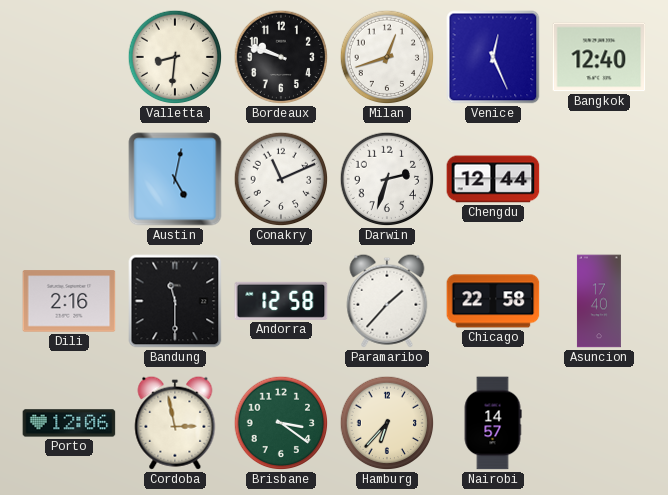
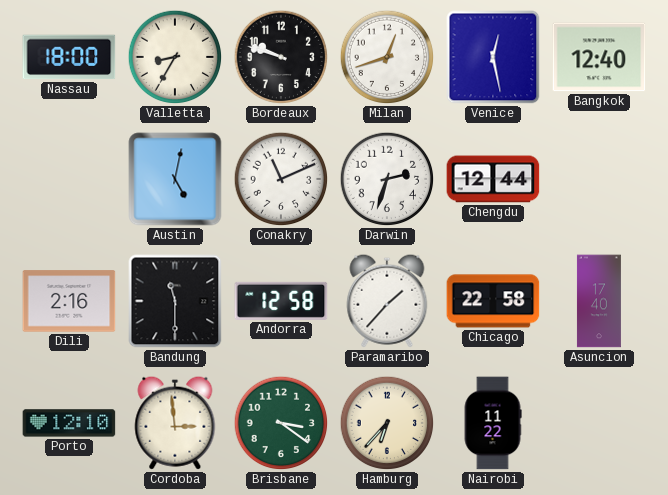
Nassau: none -> 18:00
Valletta: 8:31 -> 8:35
Venice: 12:26 -> 12:28
Porto: 12:06 -> 12:10
Cordoba: 2:58 -> 2:59
Nairobi: 14:57 -> 11:22
